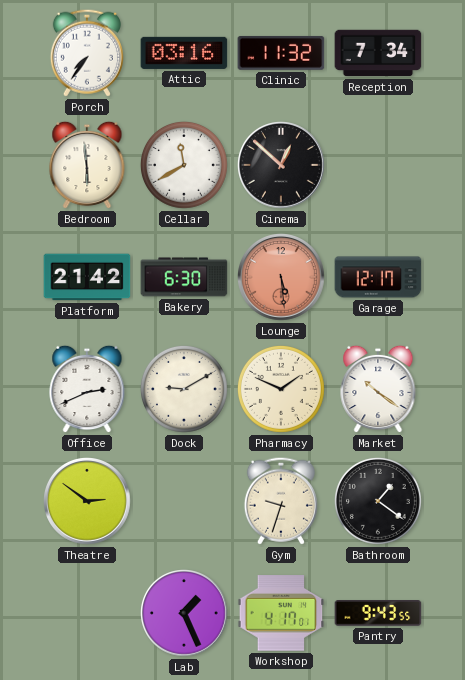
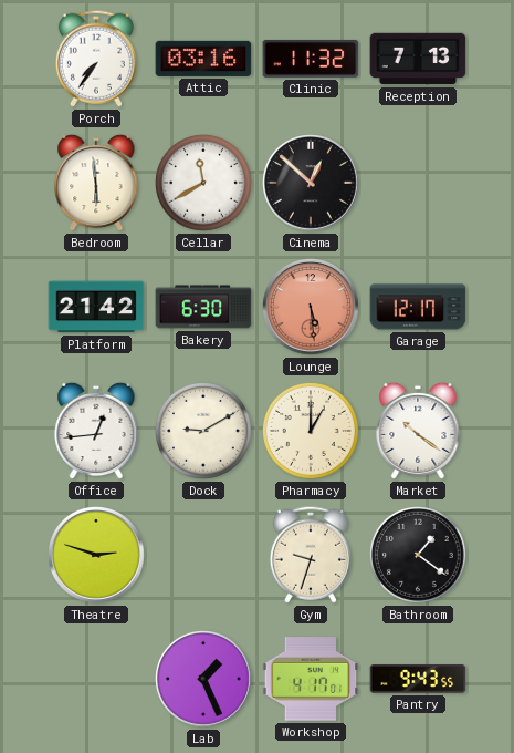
Reception: 7:34 -> 7:13
Office: 2:41 -> 12:44
Pharmacy: 1:49 -> 1:00
Theatre: 2:51 -> 2:48
